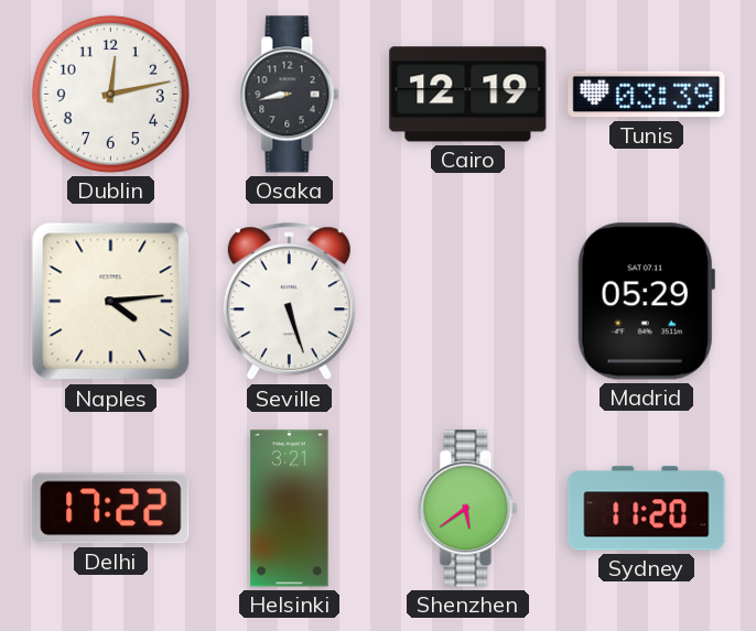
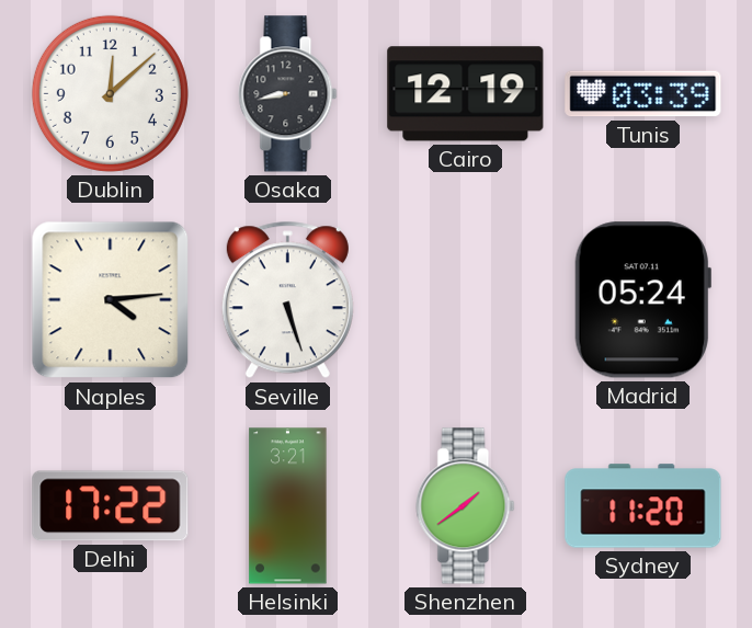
Dublin: 12:13 -> 12:08
Madrid: 05:29 -> 05:24
Shenzhen: 5:39 -> 1:39
